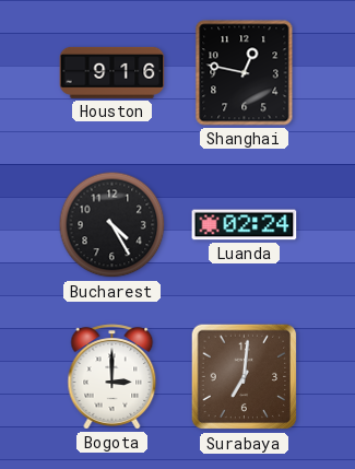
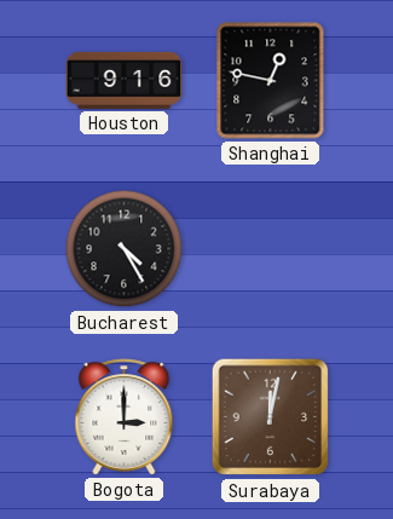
Luanda: 02:24 -> none
Surabaya: 7:01 -> 12:02
